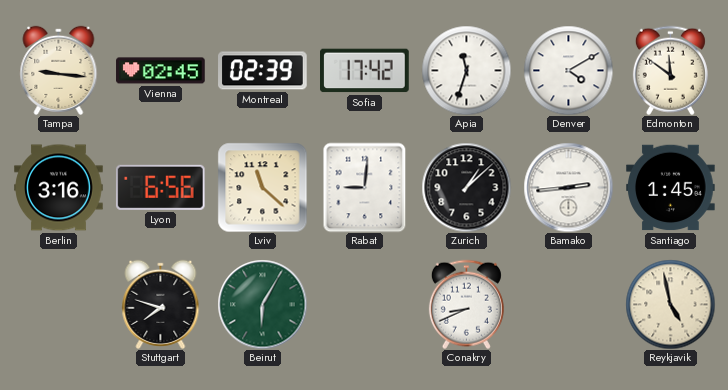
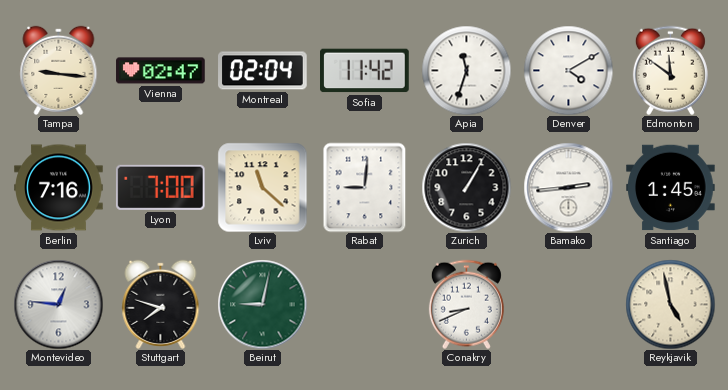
Vienna: 02:45 -> 02:47
Montreal: 02:39 -> 02:04
Sofia: 17:42 -> 11:42
Berlin: 3:16 -> 7:16
Lyon: 6:56 -> 7:00
Zurich: 1:08 -> 1:05
Montevideo: none -> 12:46
Beirut: 6:05 -> 9:02
